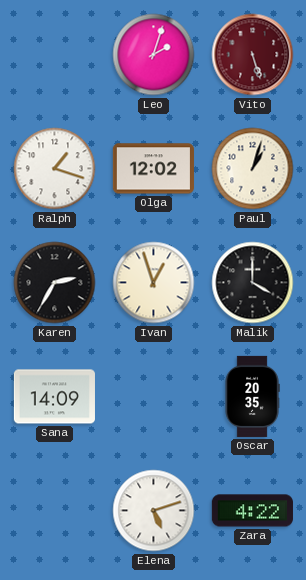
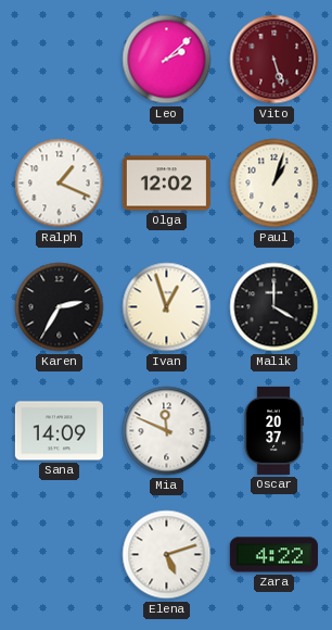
Leo: 2:03 -> 2:08
Ralph: 1:18 -> 1:19
Mia: none -> 11:49
Oscar: 20:35 -> 20:37
